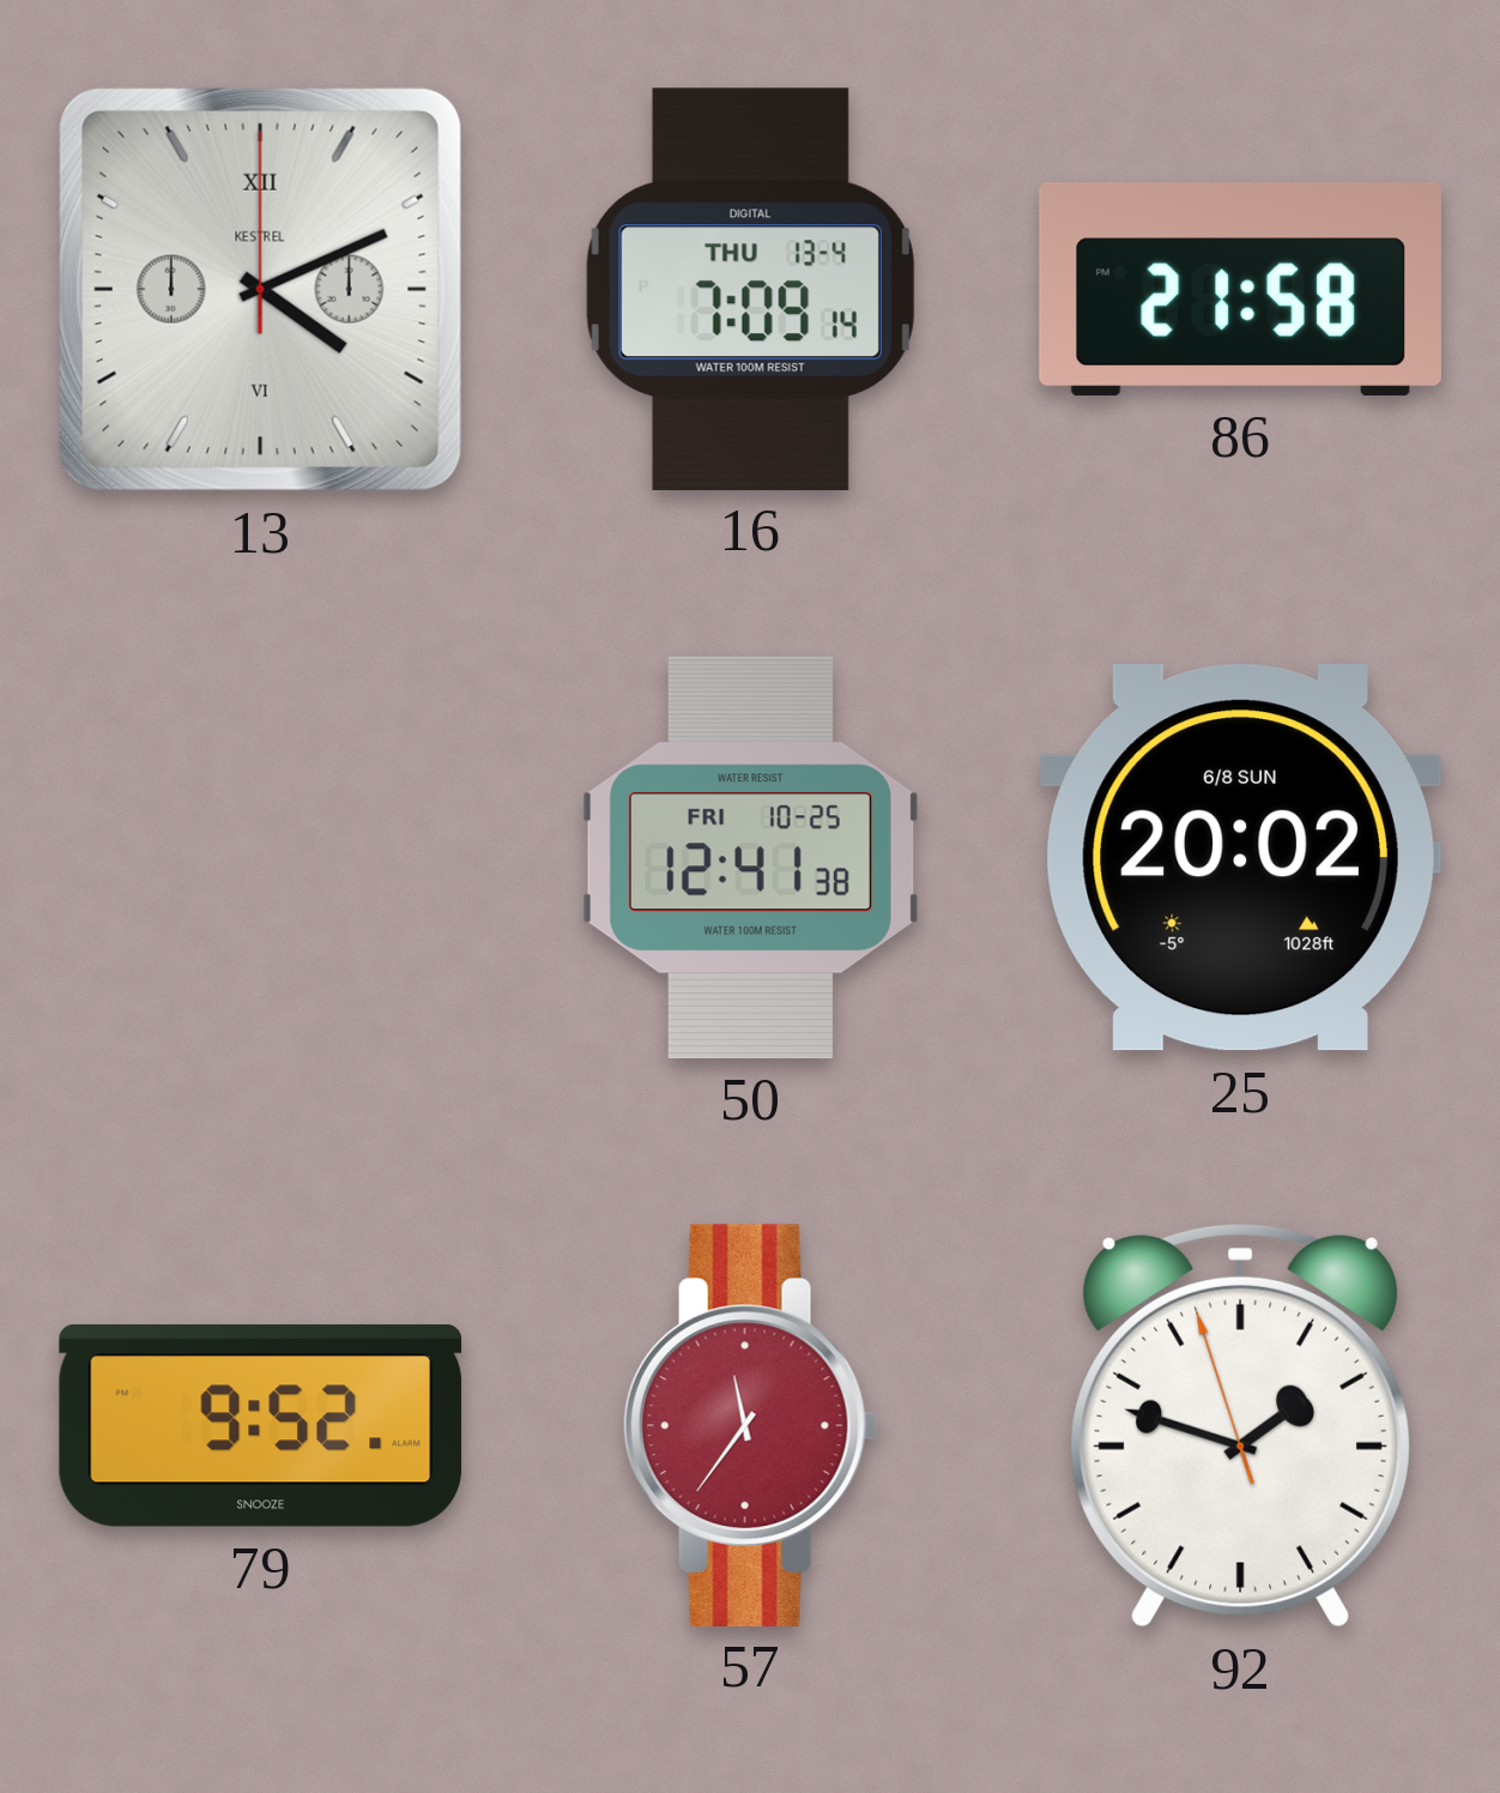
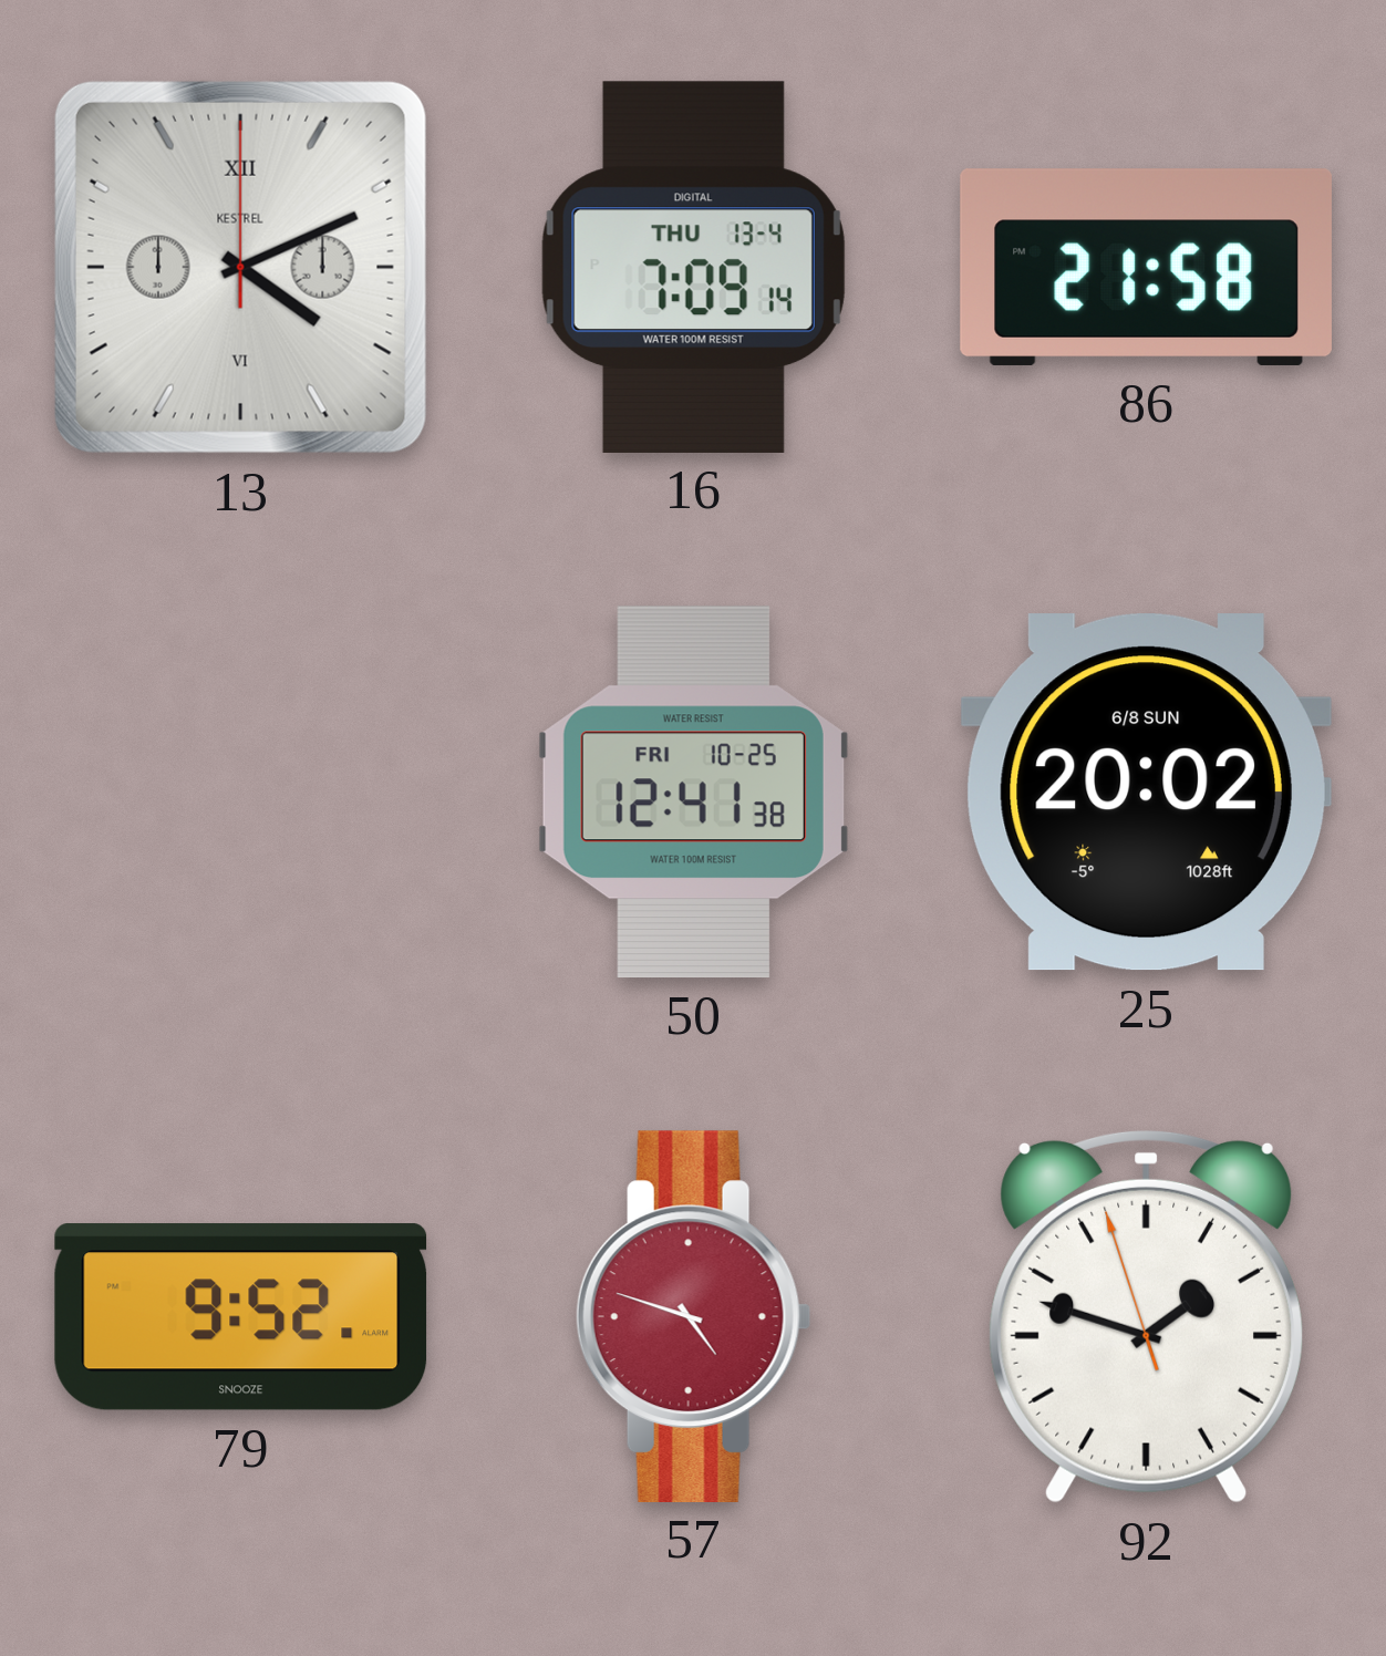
57: 11:36 -> 4:48
